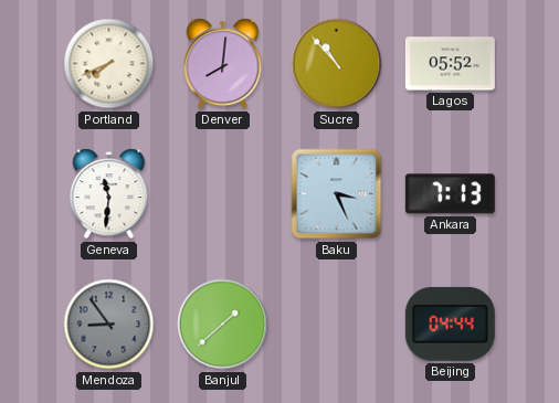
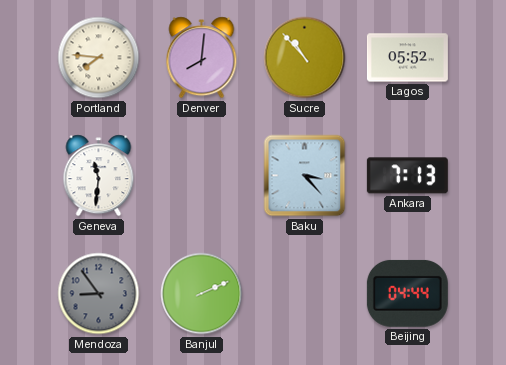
Portland: 7:41 -> 7:46
Baku: 3:26 -> 3:23
Banjul: 1:38 -> 2:11
